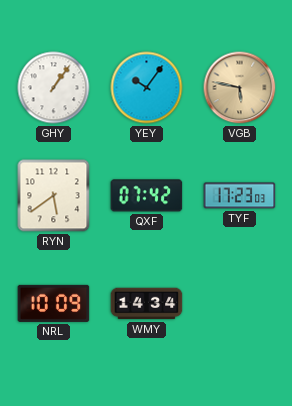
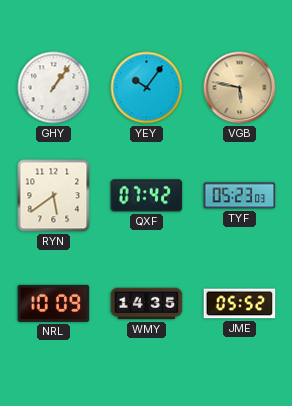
TYF: 17:23 -> 05:23
WMY: 14:34 -> 14:35
JME: none -> 05:52
